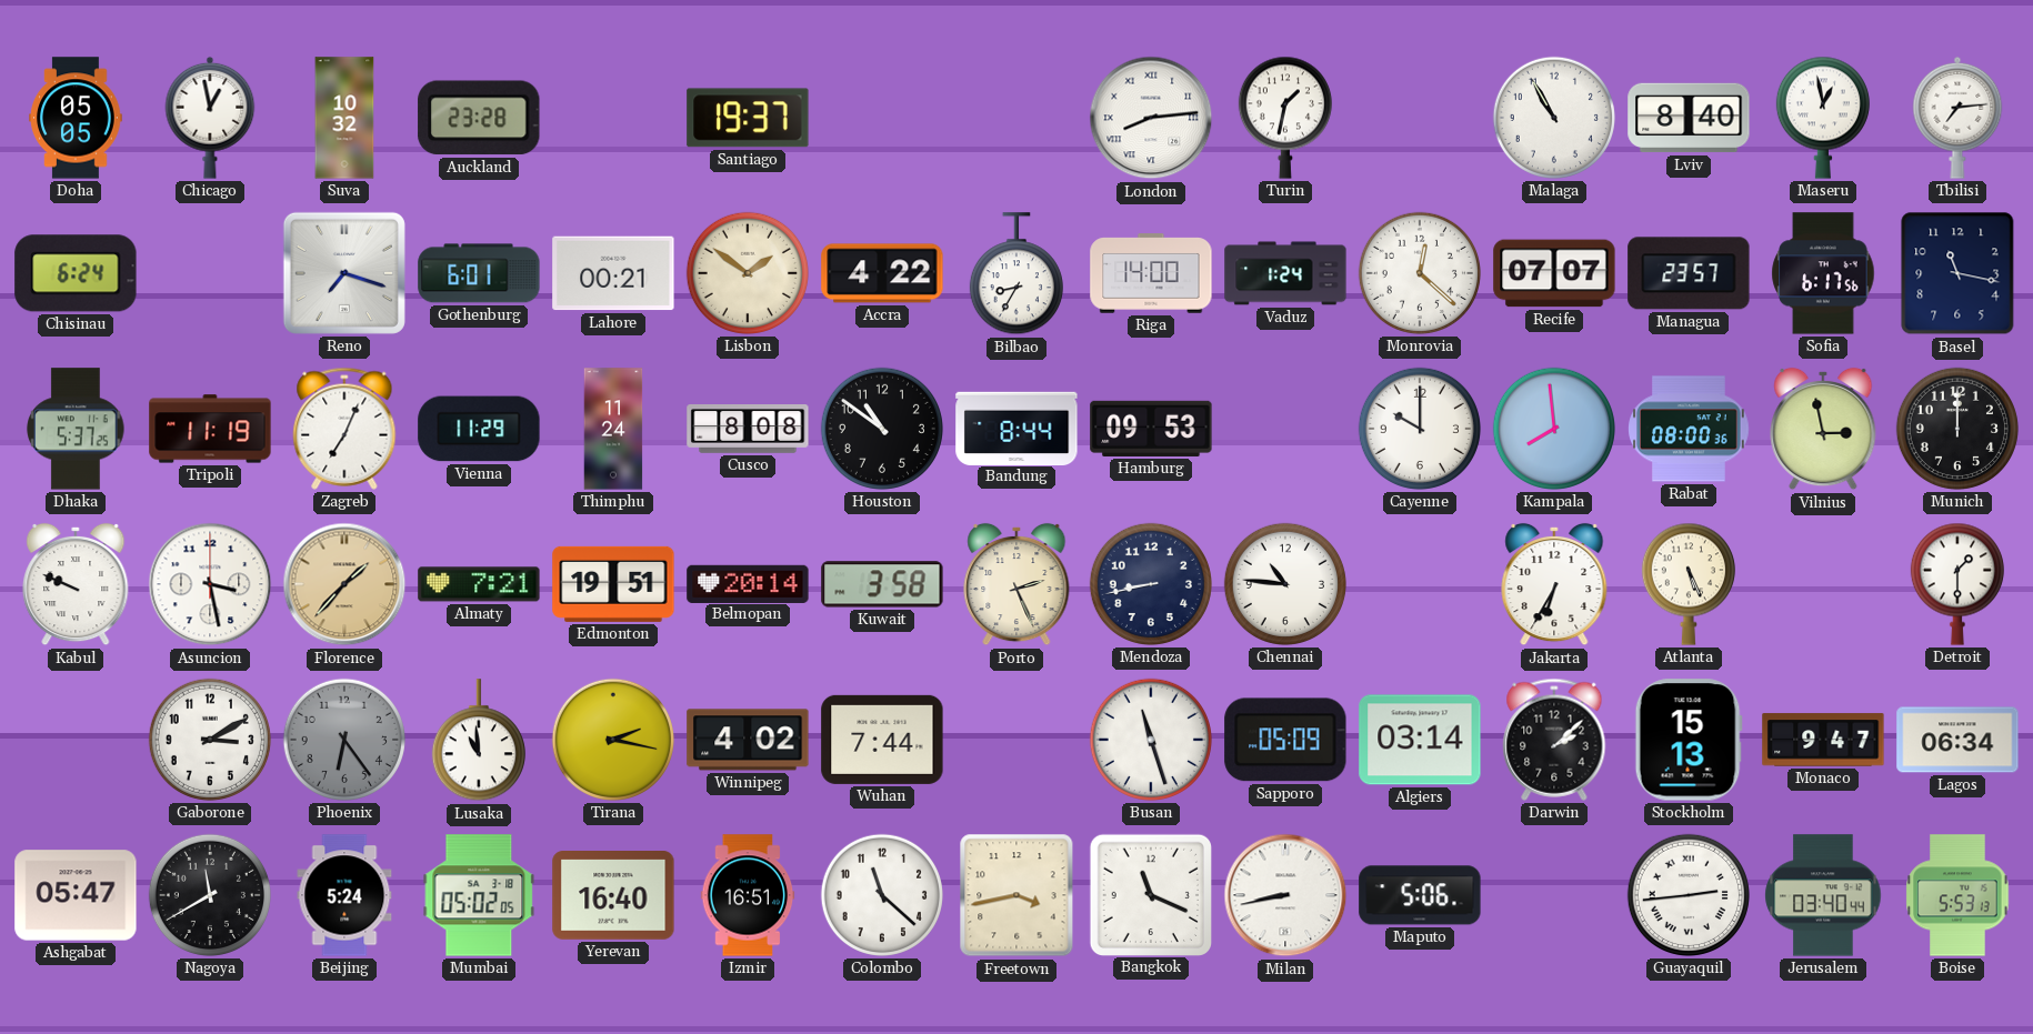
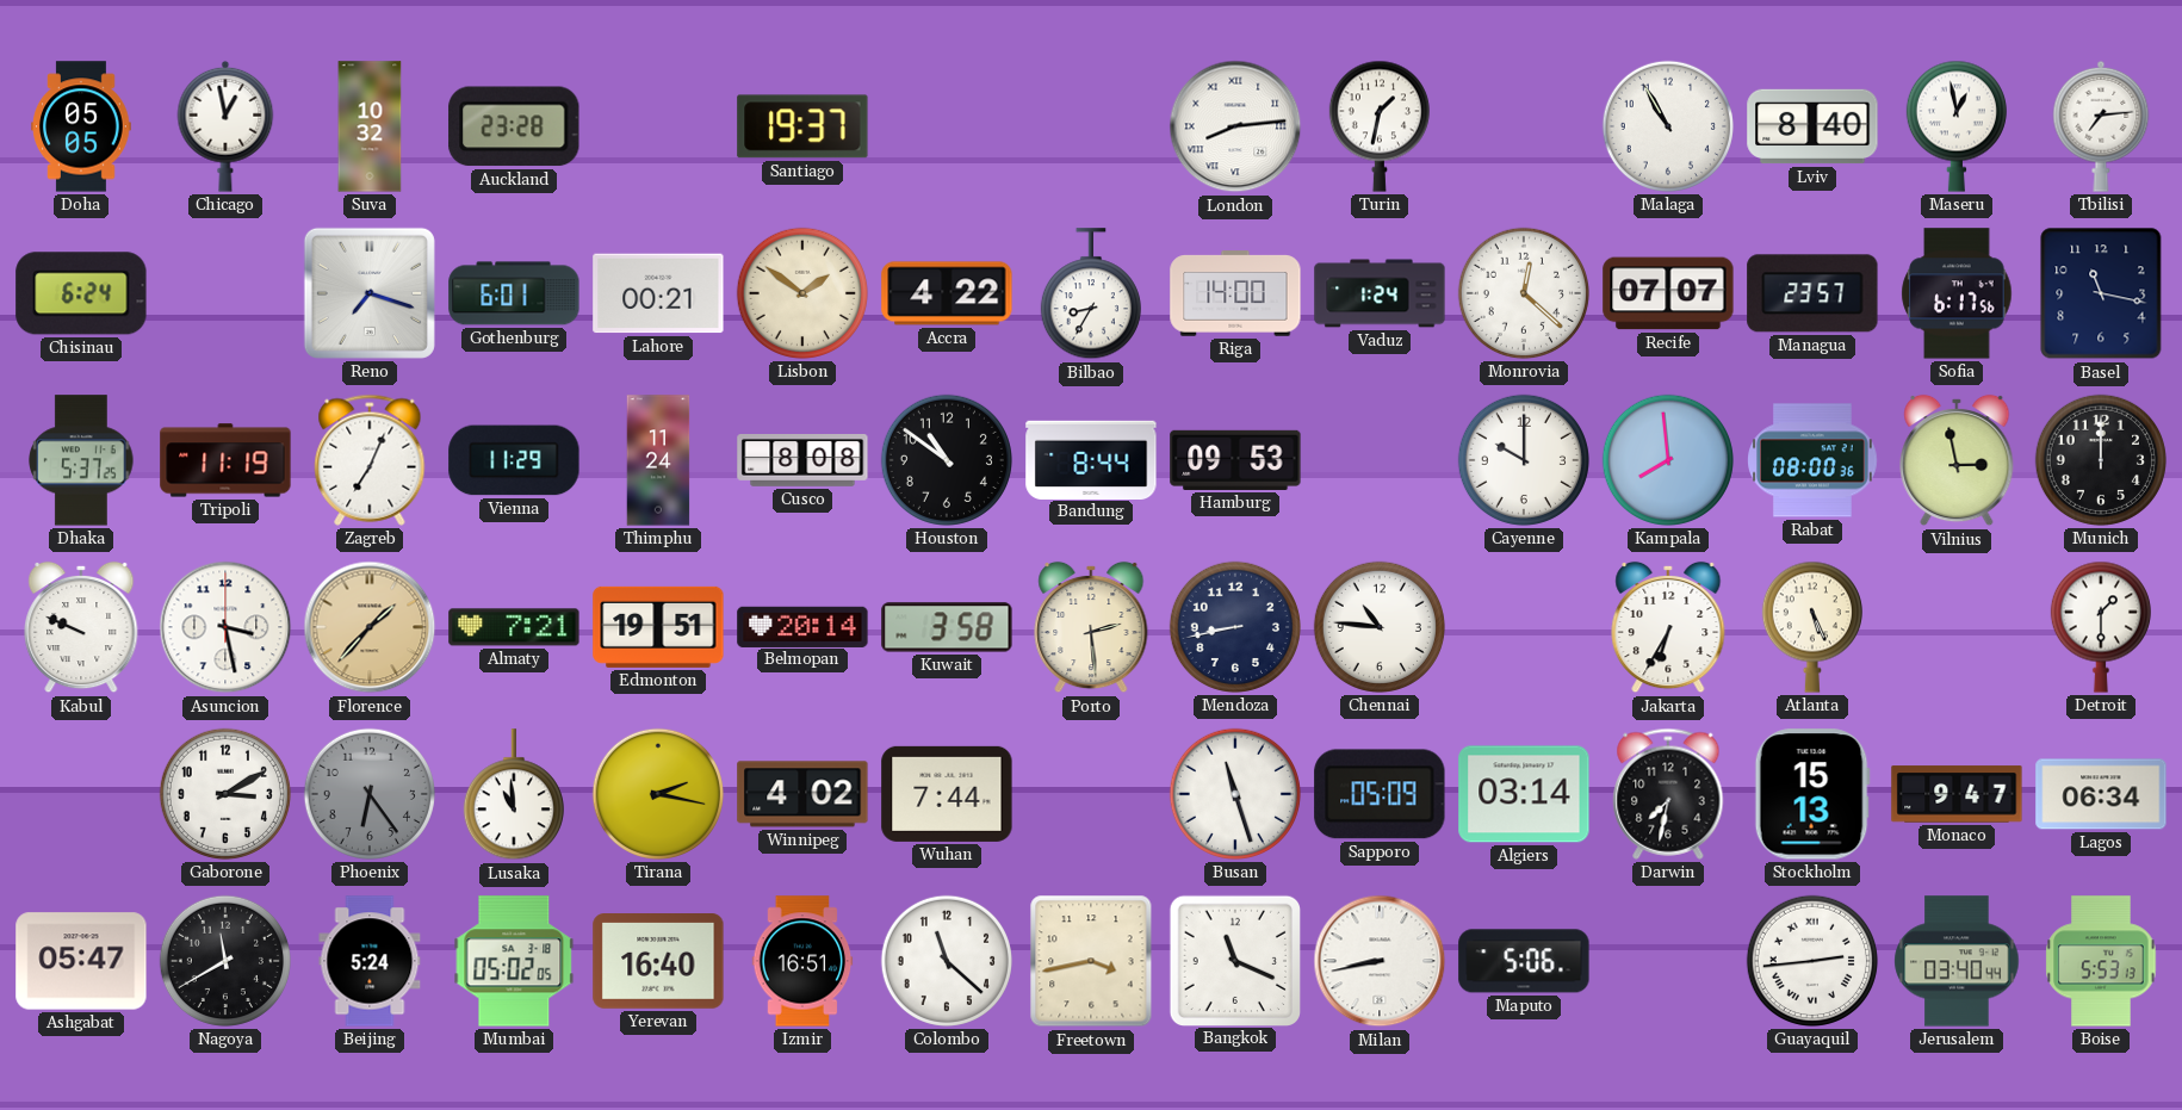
Porto: 2:26 -> 2:29
Darwin: 2:08 -> 7:32
